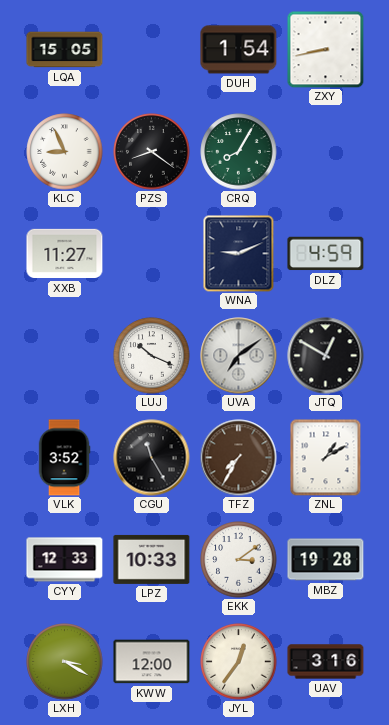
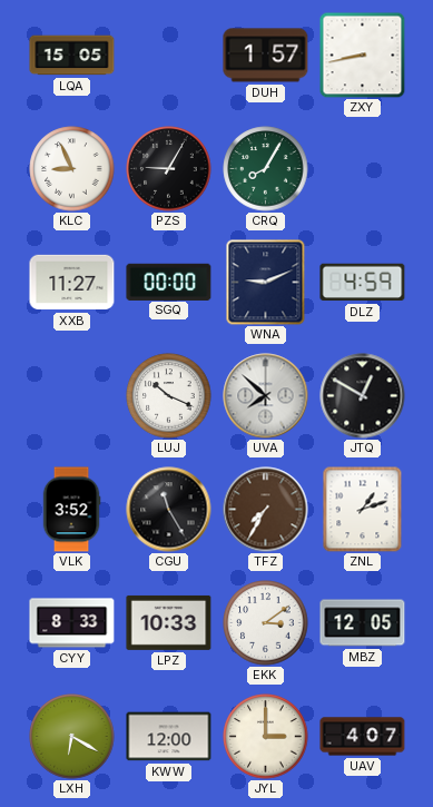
DUH: 1:54 -> 1:57
PZS: 8:21 -> 9:05
SGQ: none -> 00:00
UVA: 7:09 -> 7:52
ZNL: 1:10 -> 1:12
CYY: 12:33 -> 8:33
MBZ: 19:28 -> 12:05
LXH: 3:20 -> 6:20
JYL: 12:36 -> 3:00
UAV: 3:16 -> 4:07
